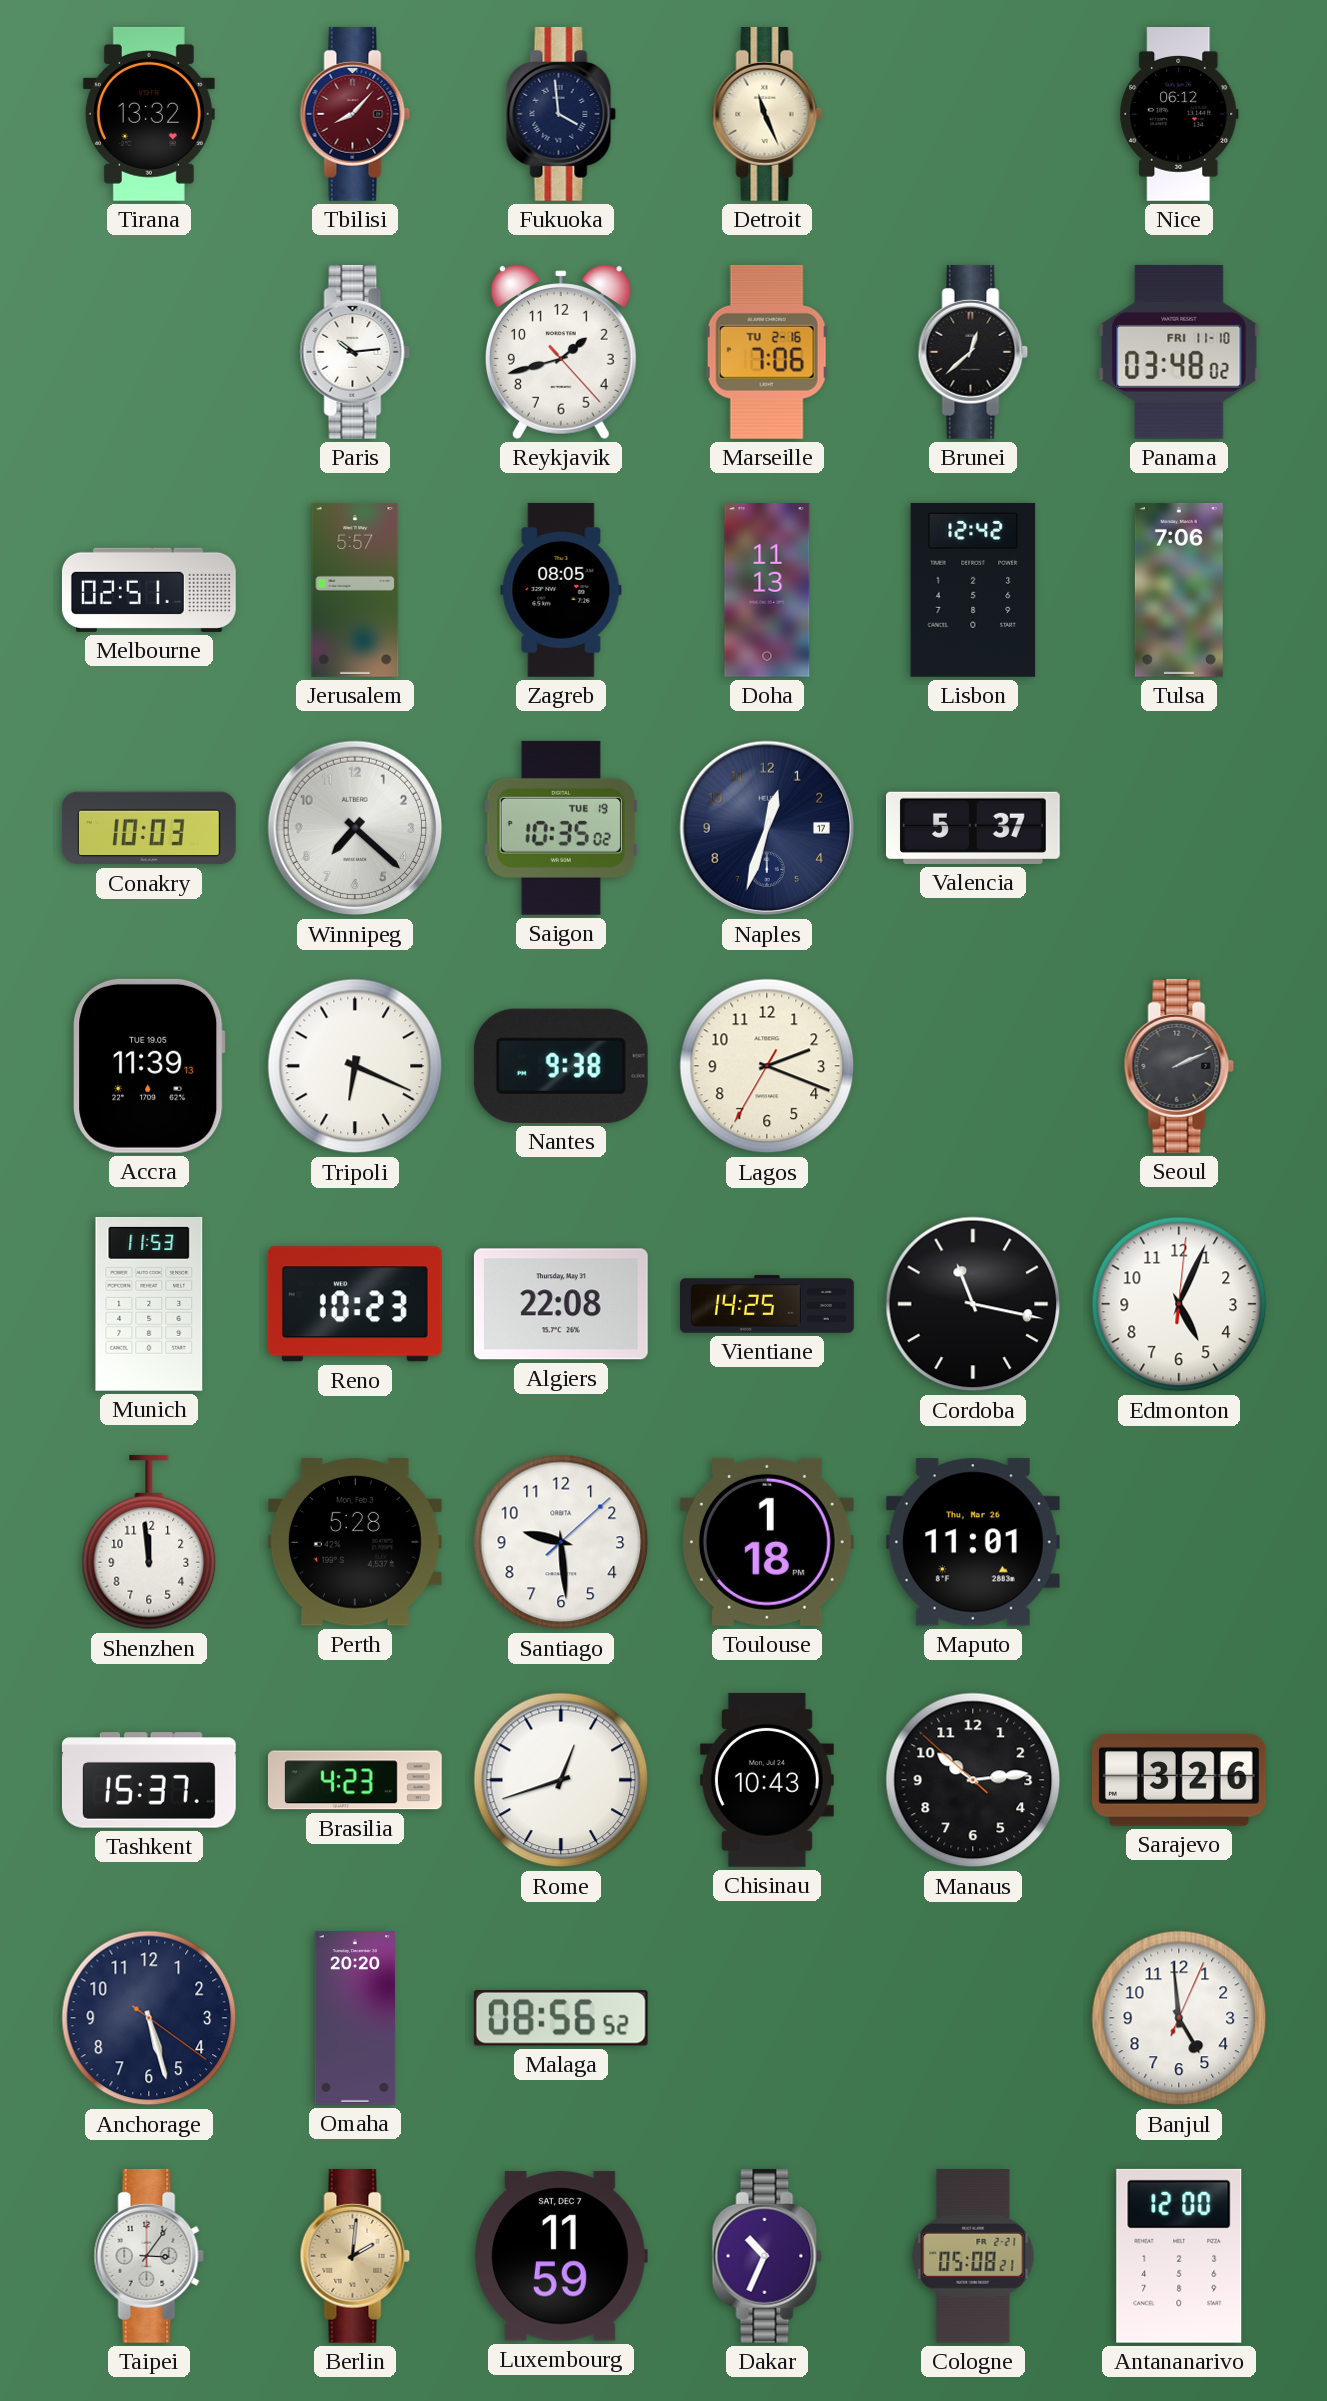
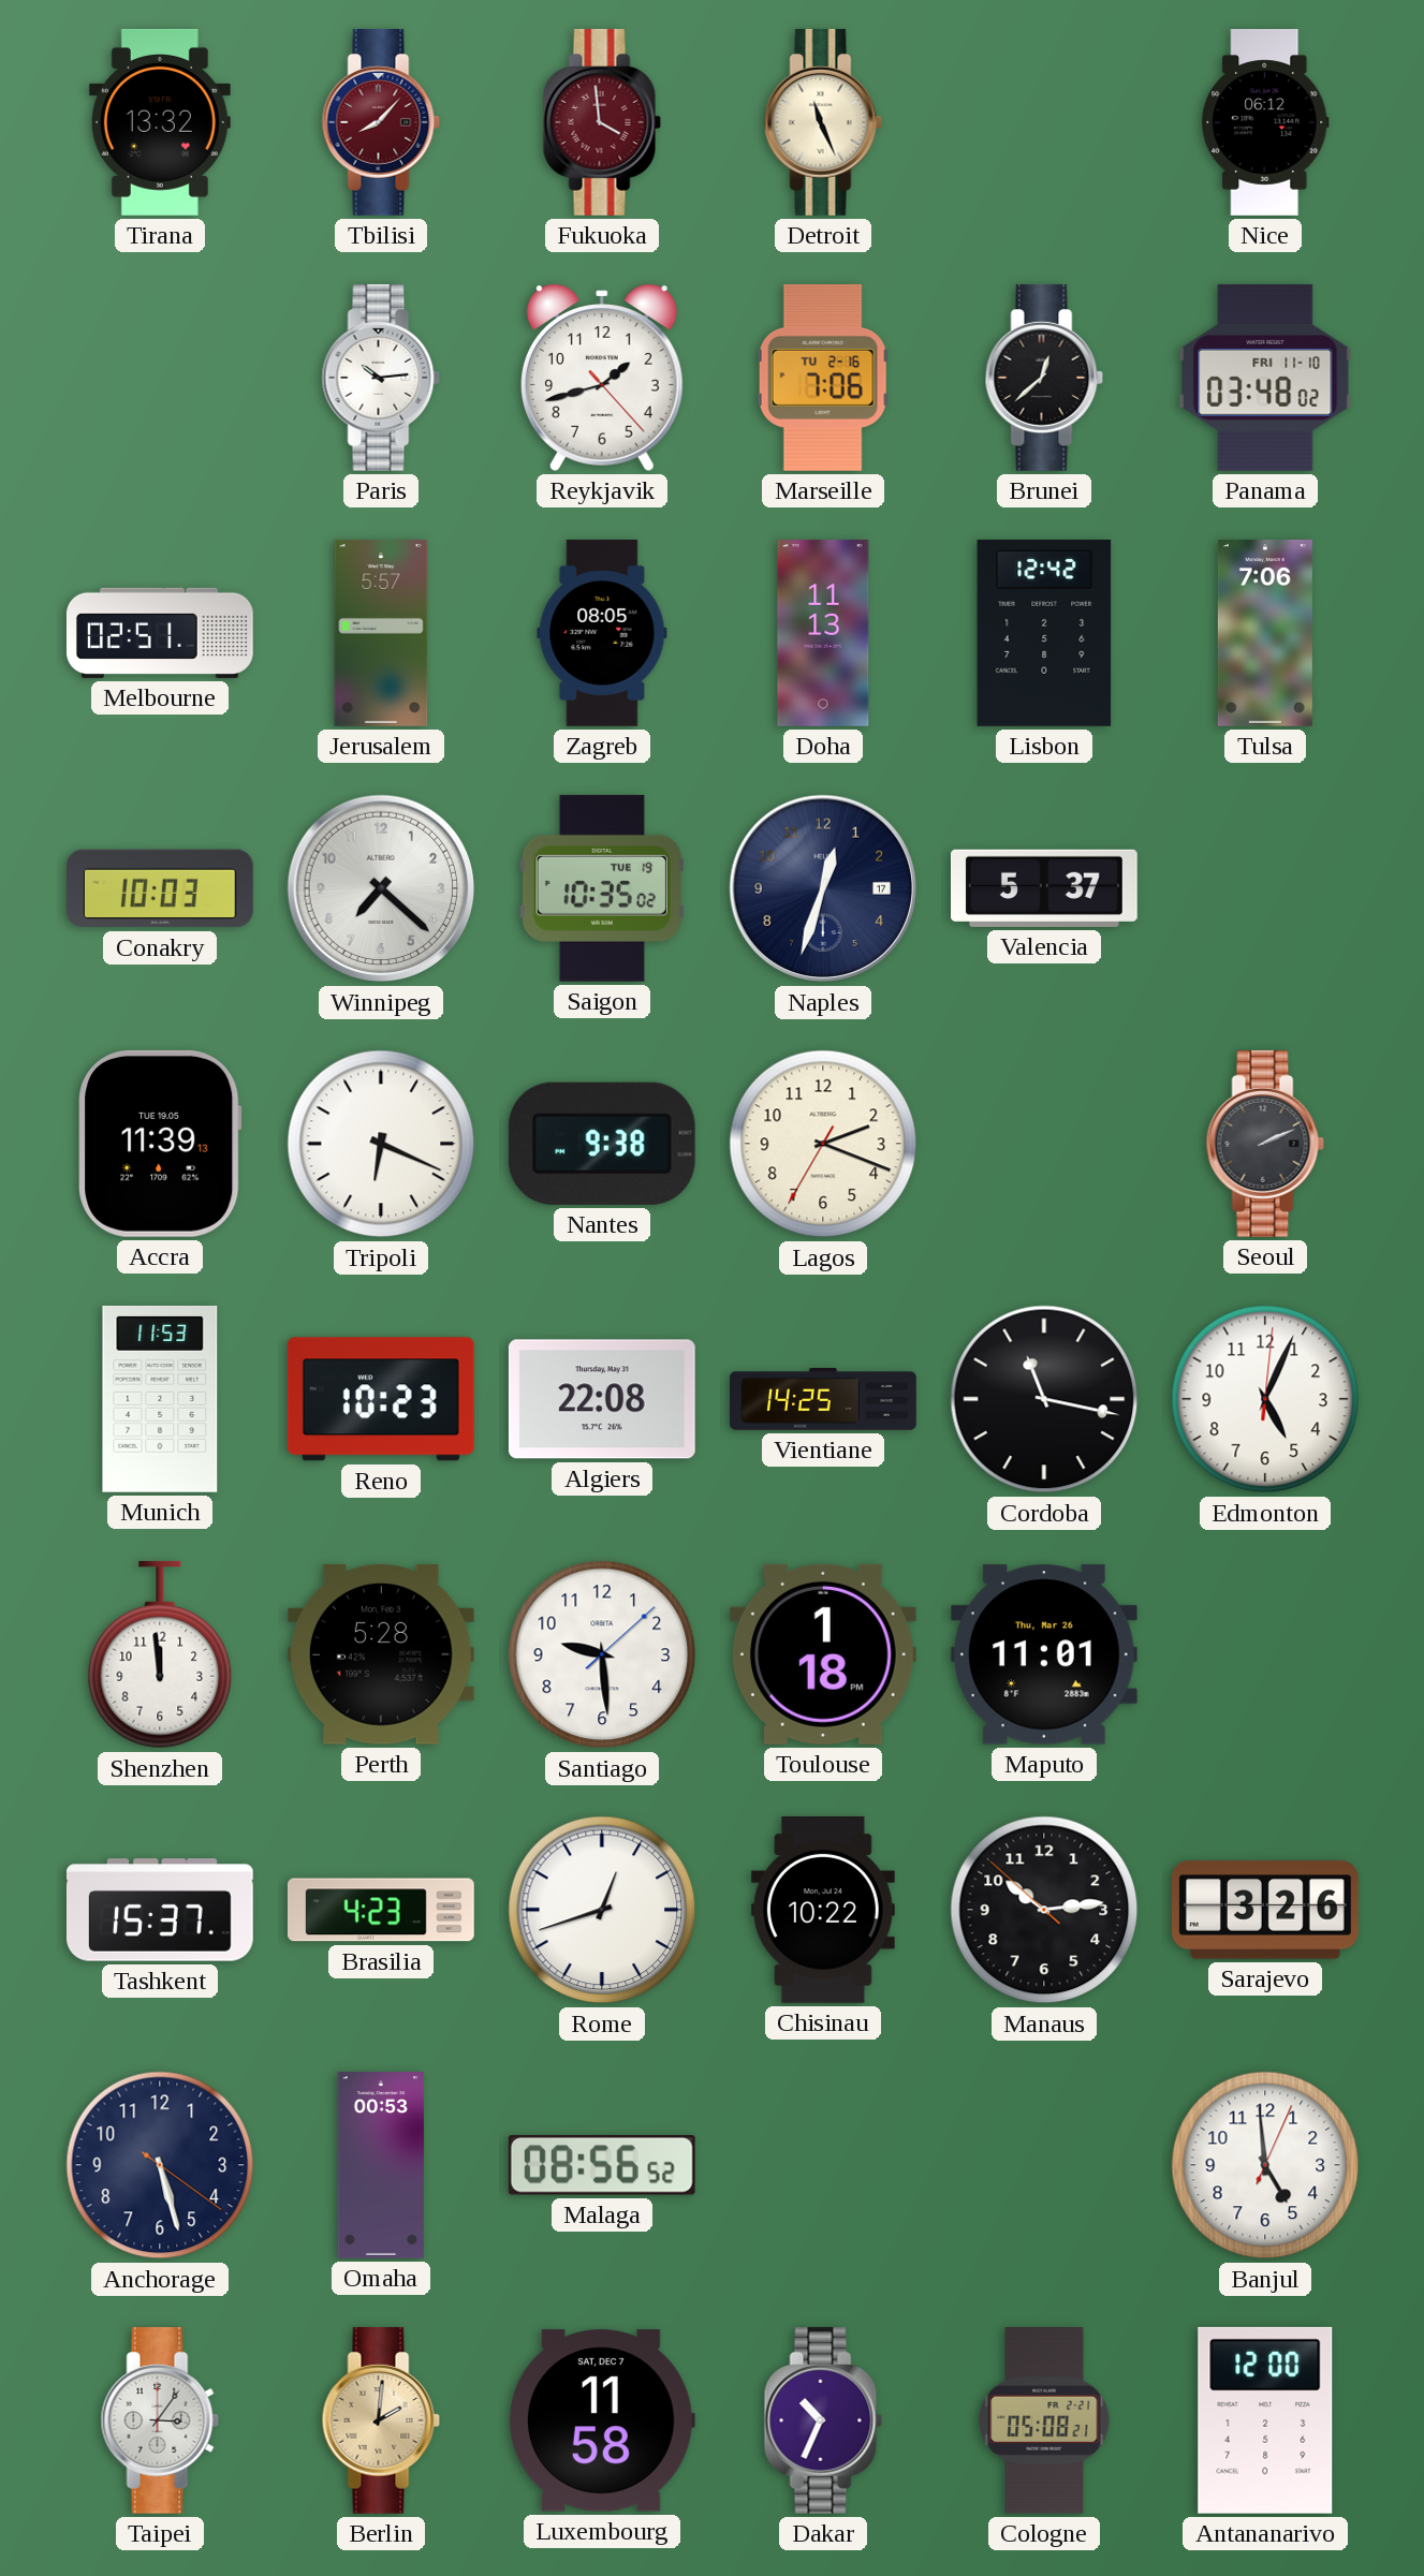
Fukuoka dial: navy -> burgundy
Chisinau: 10:43 -> 10:22
Omaha: 20:20 -> 00:53
Luxembourg: 11:59 -> 11:58
